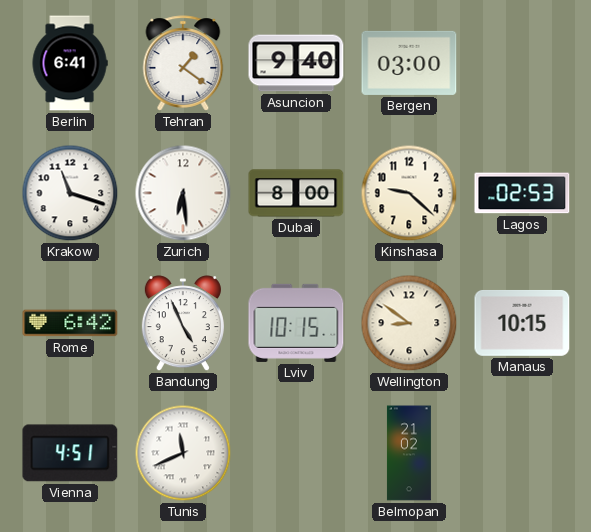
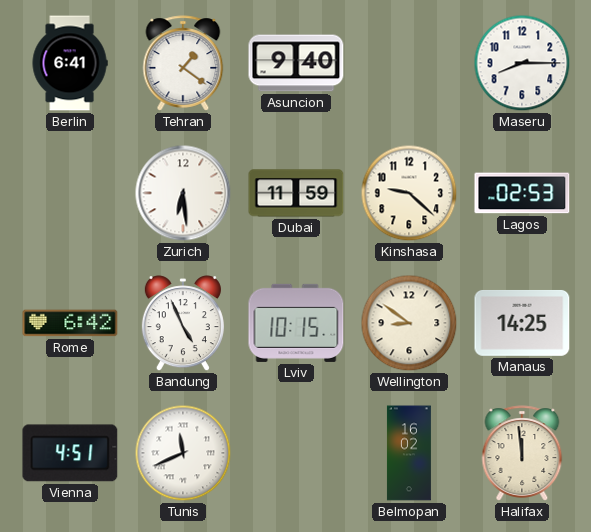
Bergen: 03:00 -> none
Maseru: none -> 8:15
Krakow: 11:18 -> none
Dubai: 8:00 -> 11:59
Manaus: 10:15 -> 14:25
Belmopan: 21:02 -> 16:02
Halifax: none -> 11:59
